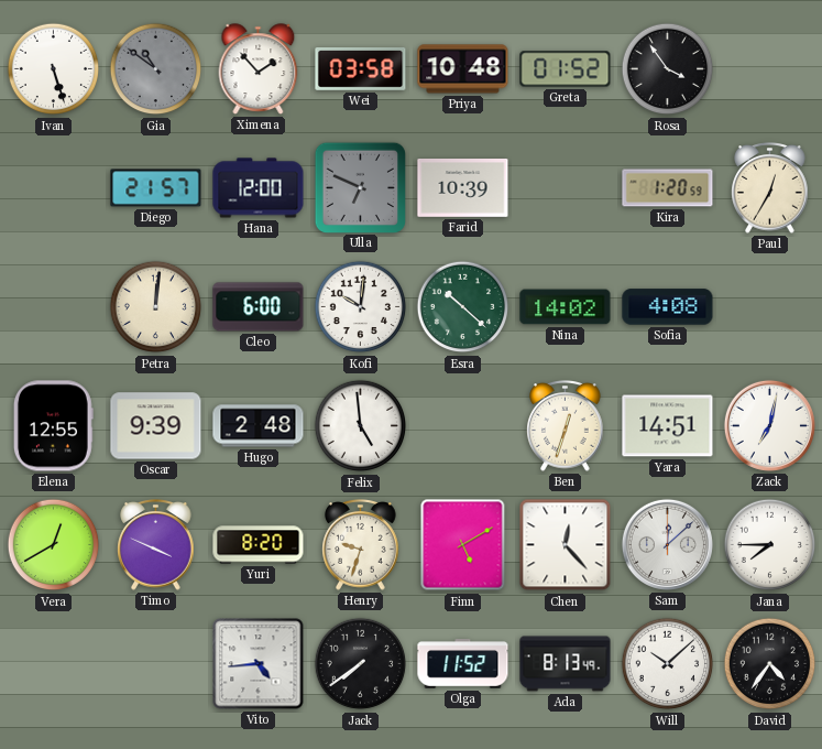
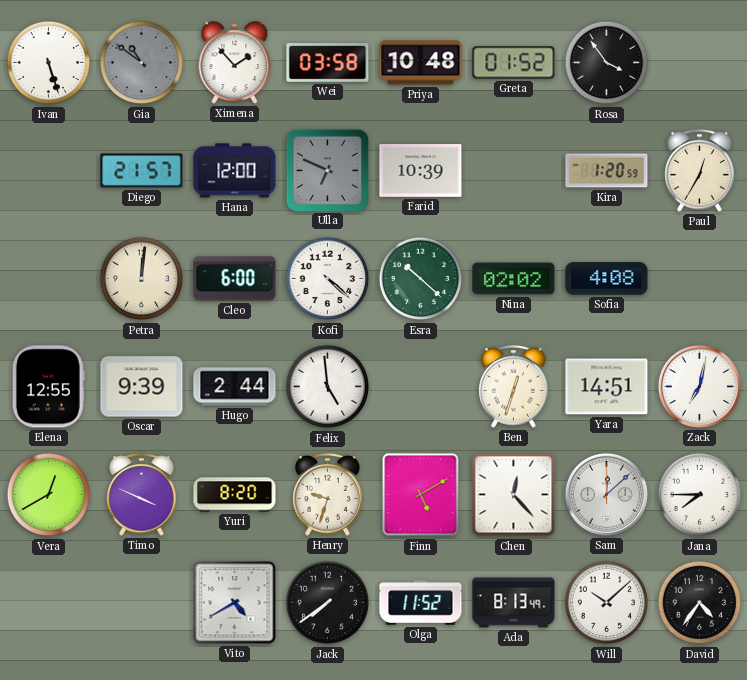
Kofi: 10:01 -> 4:22
Nina: 14:02 -> 02:02
Hugo: 2:48 -> 2:44
Vito: 4:44 -> 4:40
